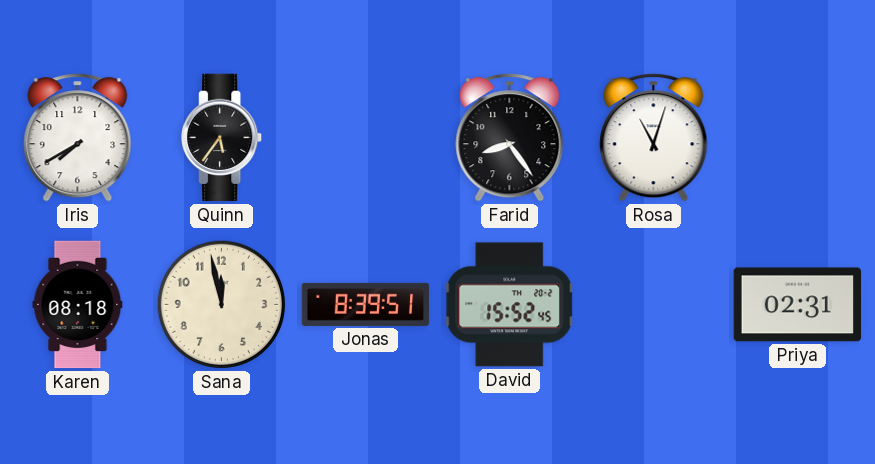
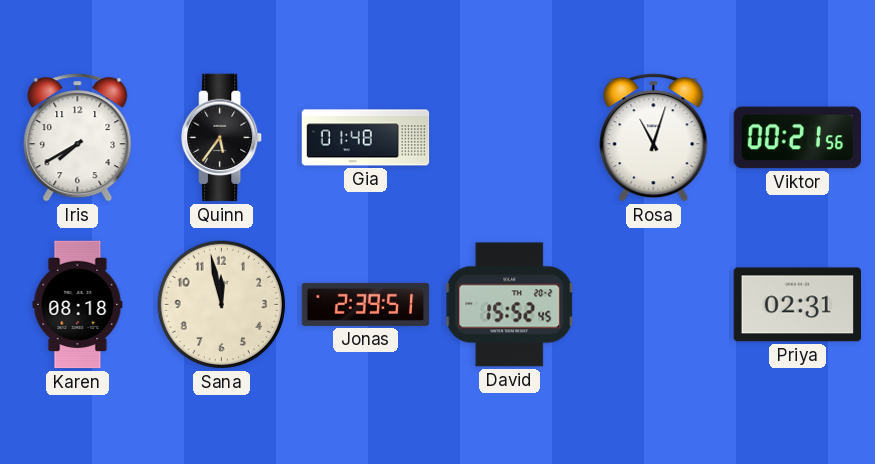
Gia: none -> 01:48
Farid: 8:24 -> none
Viktor: none -> 00:21
Jonas: 8:39 -> 2:39
